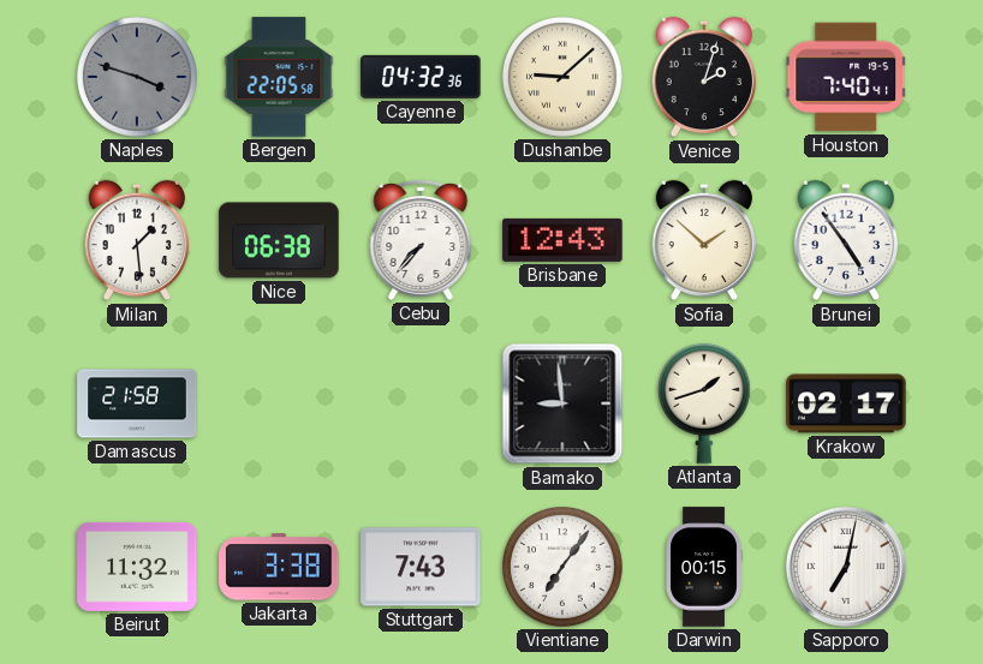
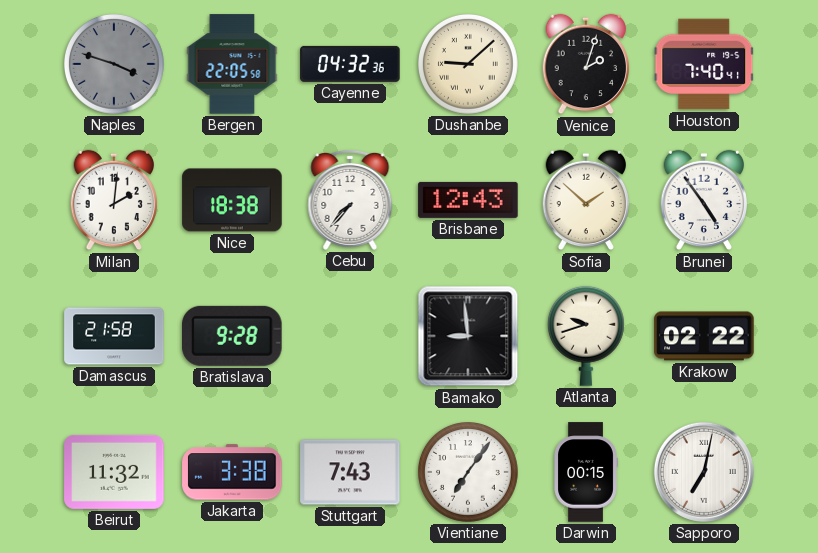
Milan: 1:29 -> 2:01
Nice: 06:38 -> 18:38
Bratislava: none -> 9:28
Atlanta: 1:42 -> 9:42
Krakow: 02:17 -> 02:22
